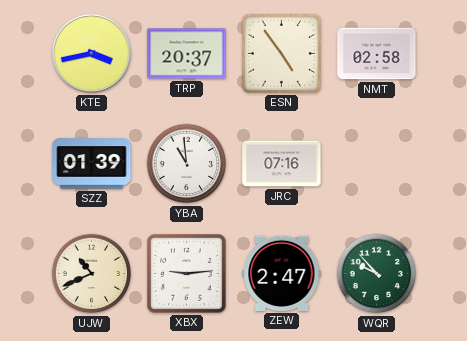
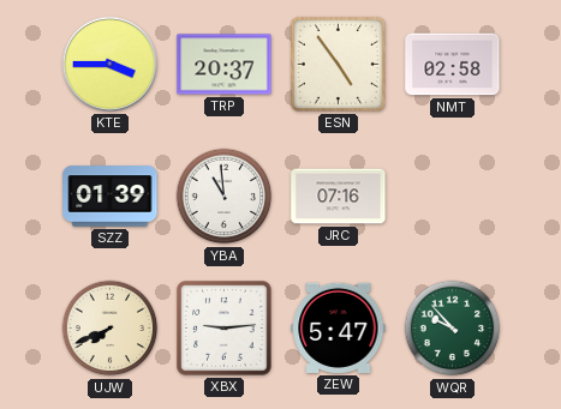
KTE: 3:43 -> 3:45
UJW: 10:41 -> 7:41
ZEW: 2:47 -> 5:47
